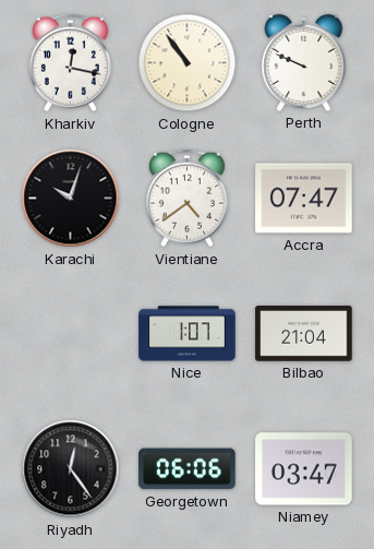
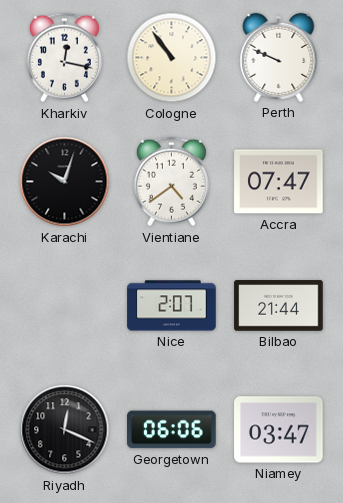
Nice: 1:07 -> 2:07
Bilbao: 21:04 -> 21:44
Riyadh: 12:24 -> 12:19
